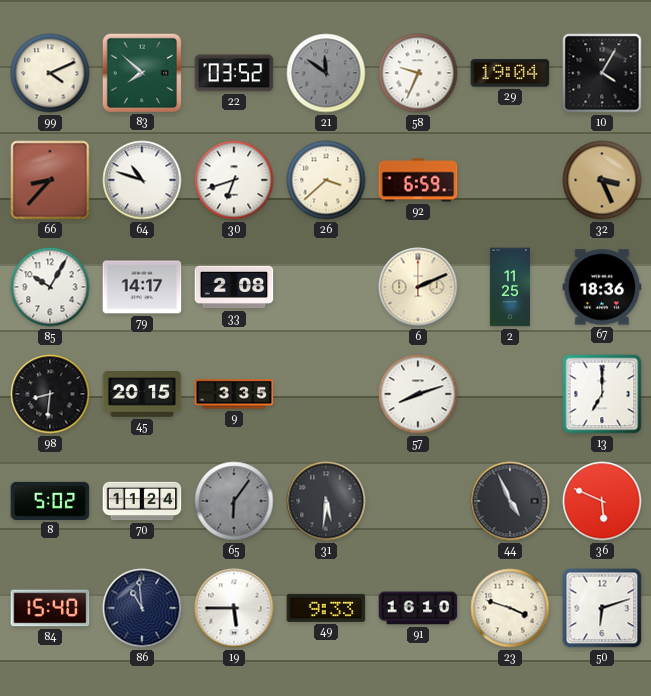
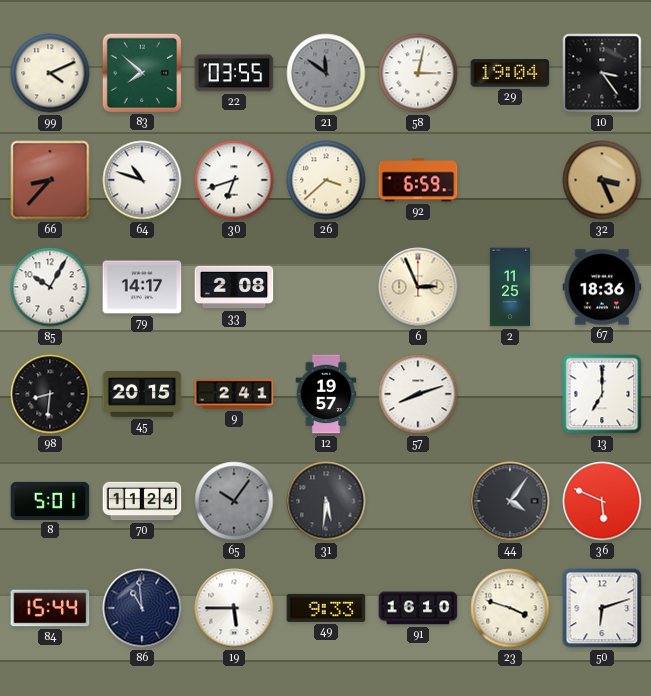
22: 03:52 -> 03:55
58: 9:34 -> 3:02
10: 4:05 -> 3:24
6: 2:11 -> 2:56
9: 3:35 -> 2:41
12: none -> 19:57
8: 5:02 -> 5:01
65: 6:06 -> 10:06
44: 4:56 -> 4:06
84: 15:40 -> 15:44
